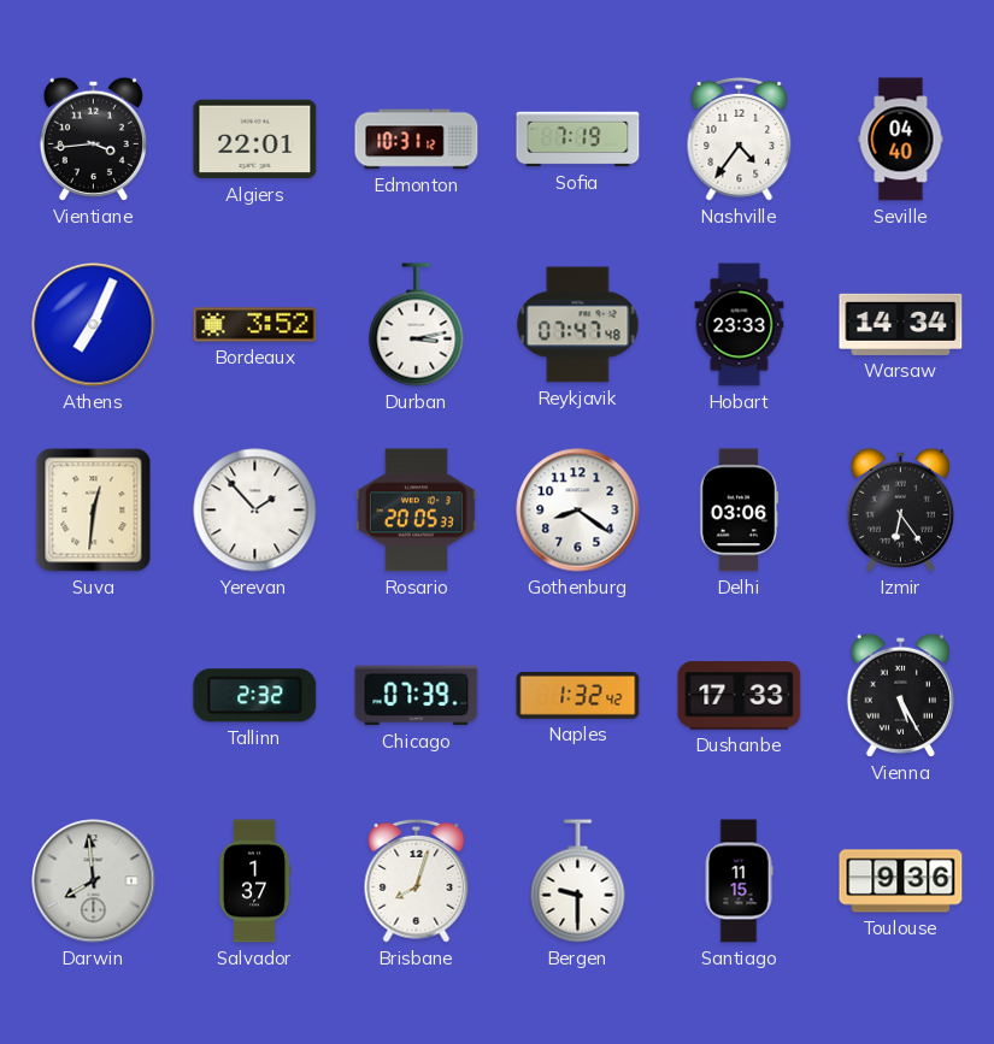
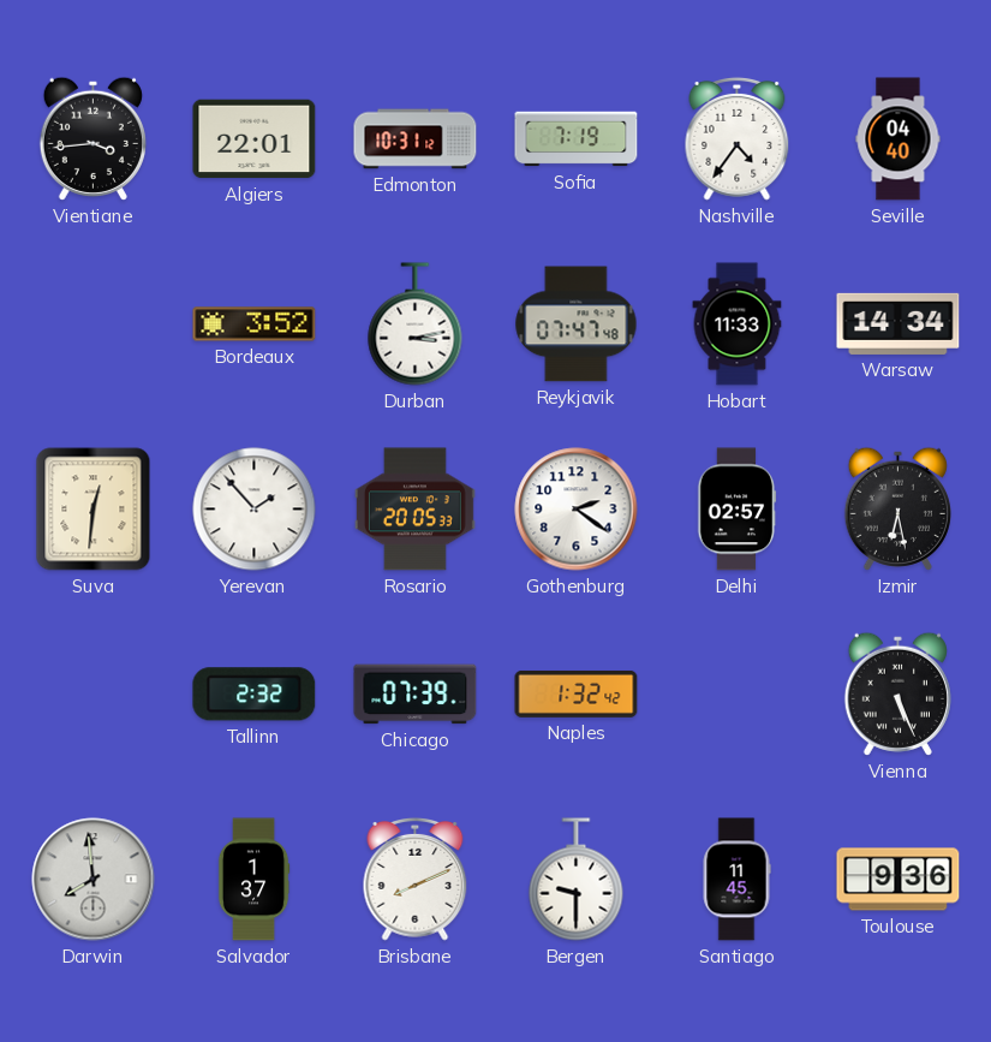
Athens: 7:04 -> none
Hobart: 23:33 -> 11:33
Gothenburg: 8:21 -> 2:21
Delhi: 03:06 -> 02:57
Izmir: 6:24 -> 6:28
Dushanbe: 17:33 -> none
Vienna: 5:25 -> 5:26
Brisbane: 8:03 -> 8:11
Santiago: 11:15 -> 11:45
